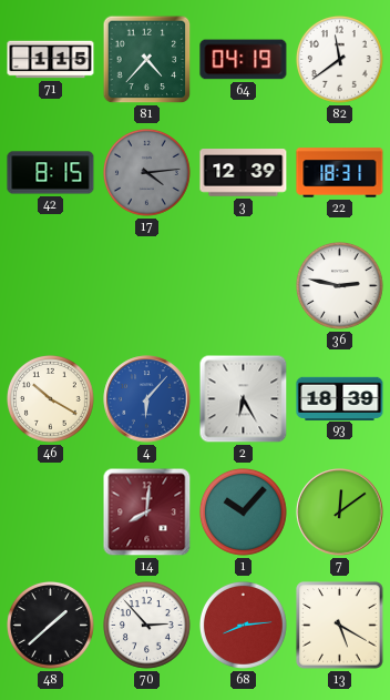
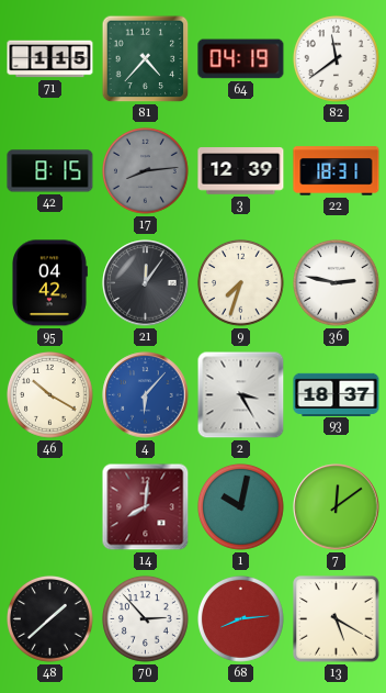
17: 4:14 -> 8:14
95: none -> 04:42
21: none -> 12:06
9: none -> 7:33
2: 6:25 -> 3:25
93: 18:39 -> 18:37
1: 10:07 -> 10:02
